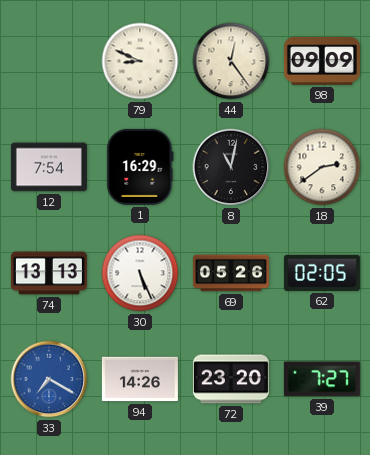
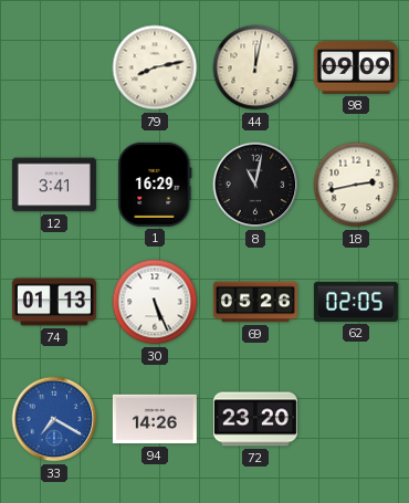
79: 8:49 -> 8:13
44: 12:24 -> 12:02
12: 7:54 -> 3:41
18: 2:39 -> 2:43
74: 13:13 -> 01:13
39: 7:27 -> none
